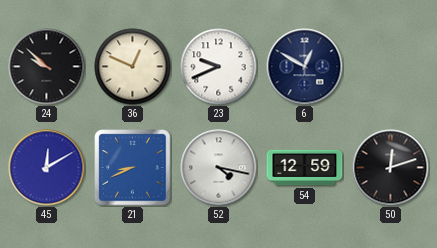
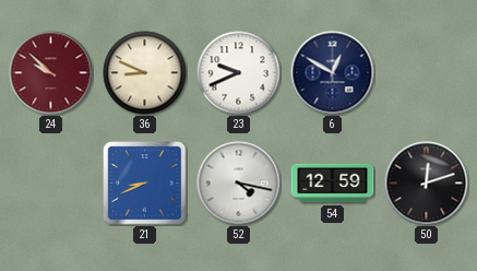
24 dial: black -> burgundy
36: 12:49 -> 8:49
45: 12:10 -> none
